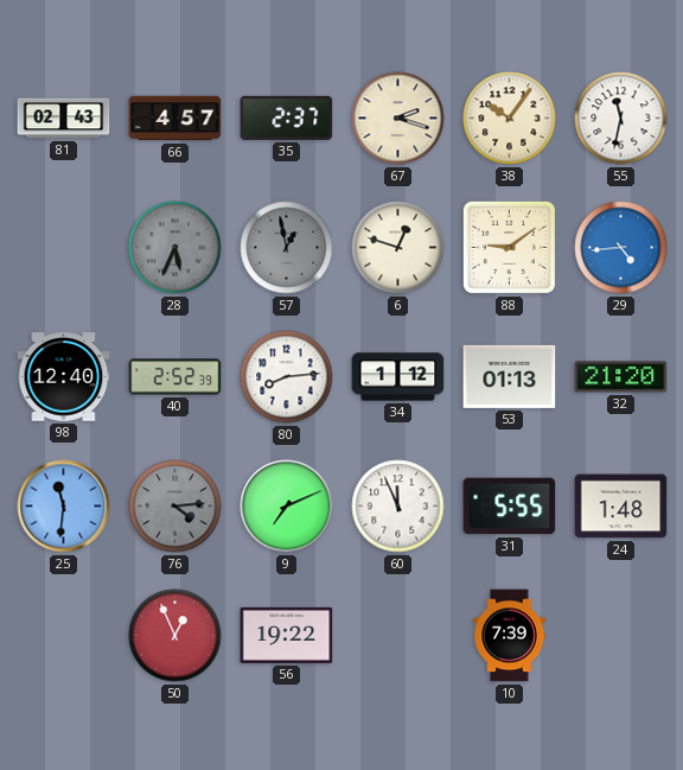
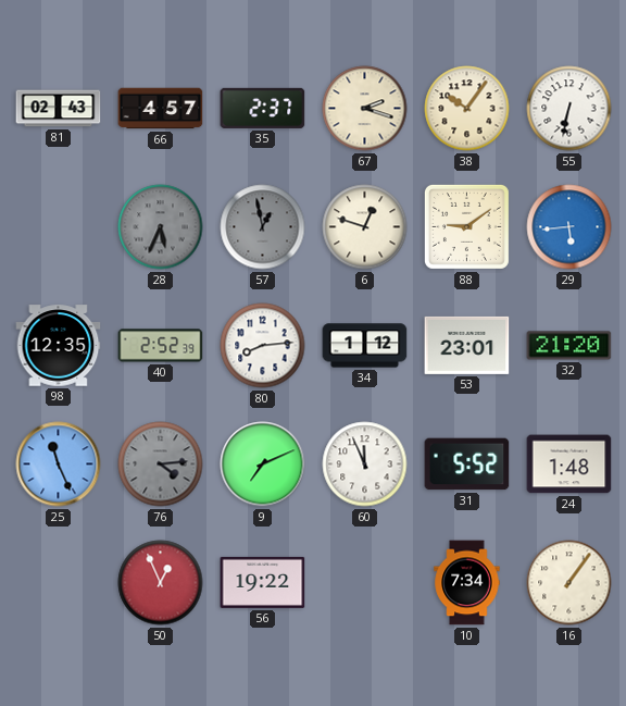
55: 11:32 -> 6:32
29: 4:44 -> 5:44
98: 12:40 -> 12:35
53: 01:13 -> 23:01
25: 11:31 -> 11:26
31: 5:55 -> 5:52
10: 7:39 -> 7:34
16: none -> 1:06
